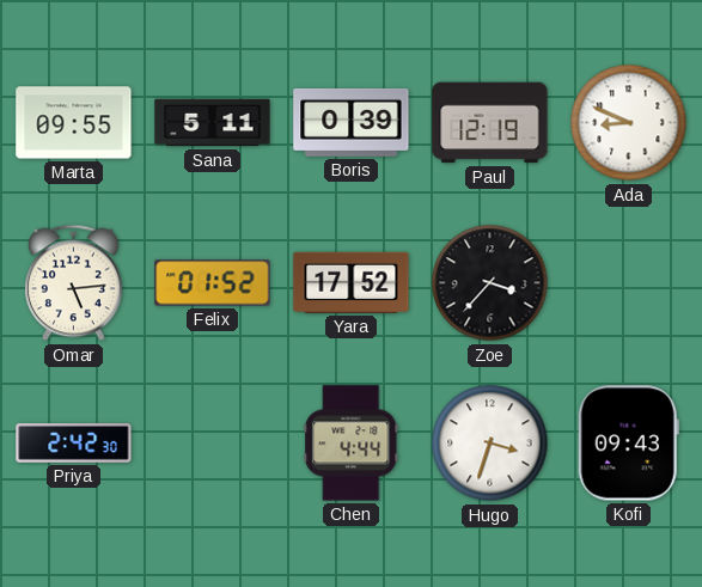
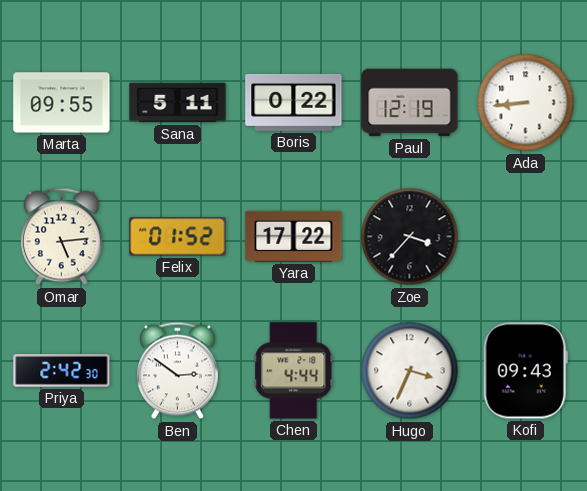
Boris: 0:39 -> 0:22
Ada: 8:49 -> 8:44
Yara: 17:52 -> 17:22
Ben: none -> 2:51
Hugo: 3:33 -> 3:34
